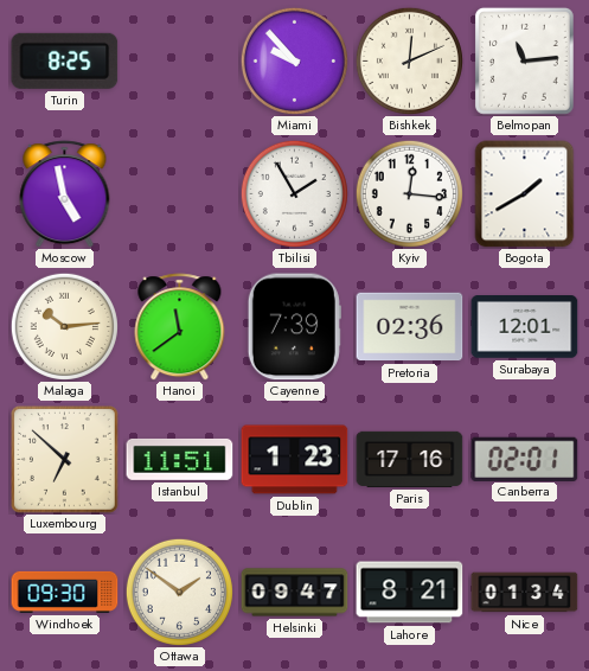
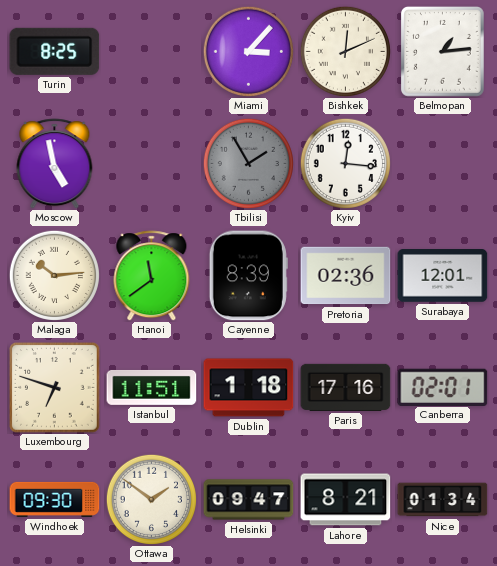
Miami: 9:53 -> 3:07
Belmopan: 11:14 -> 1:14
Tbilisi dial: white -> grey
Bogota: 1:40 -> none
Cayenne: 7:39 -> 8:39
Luxembourg: 6:52 -> 6:48
Dublin: 1:23 -> 1:18
